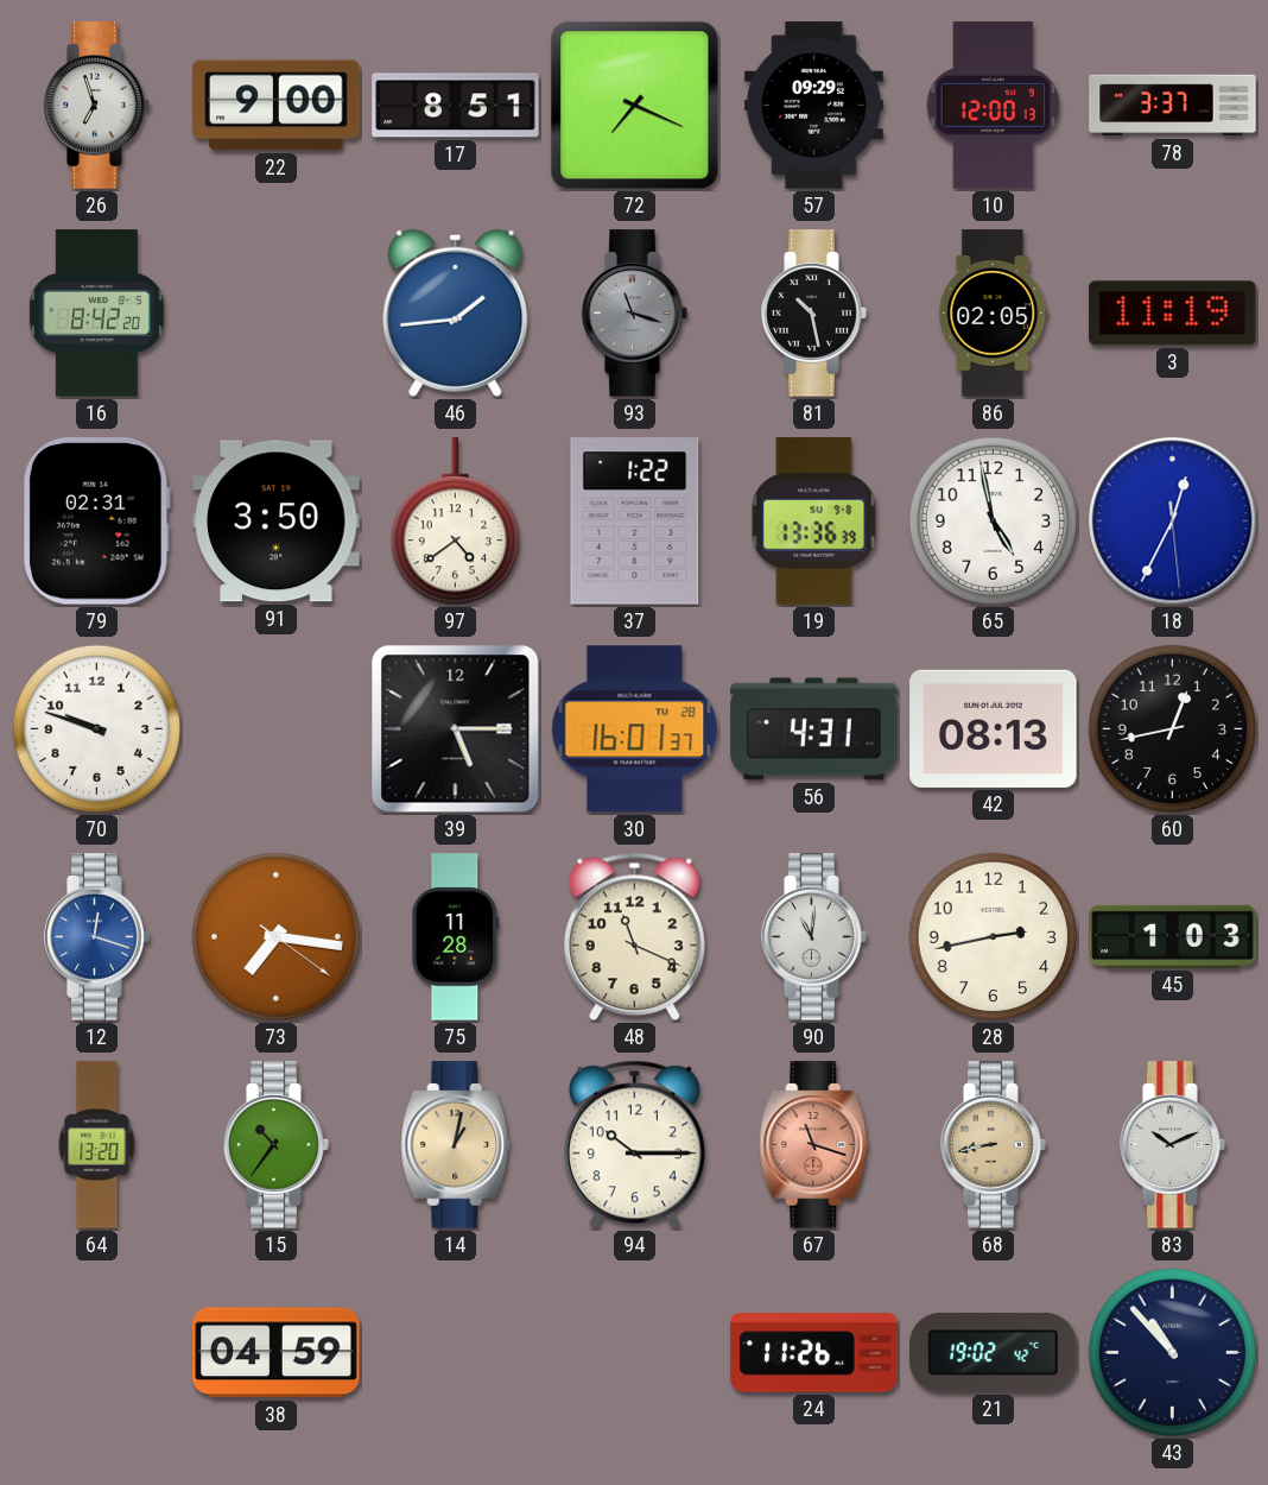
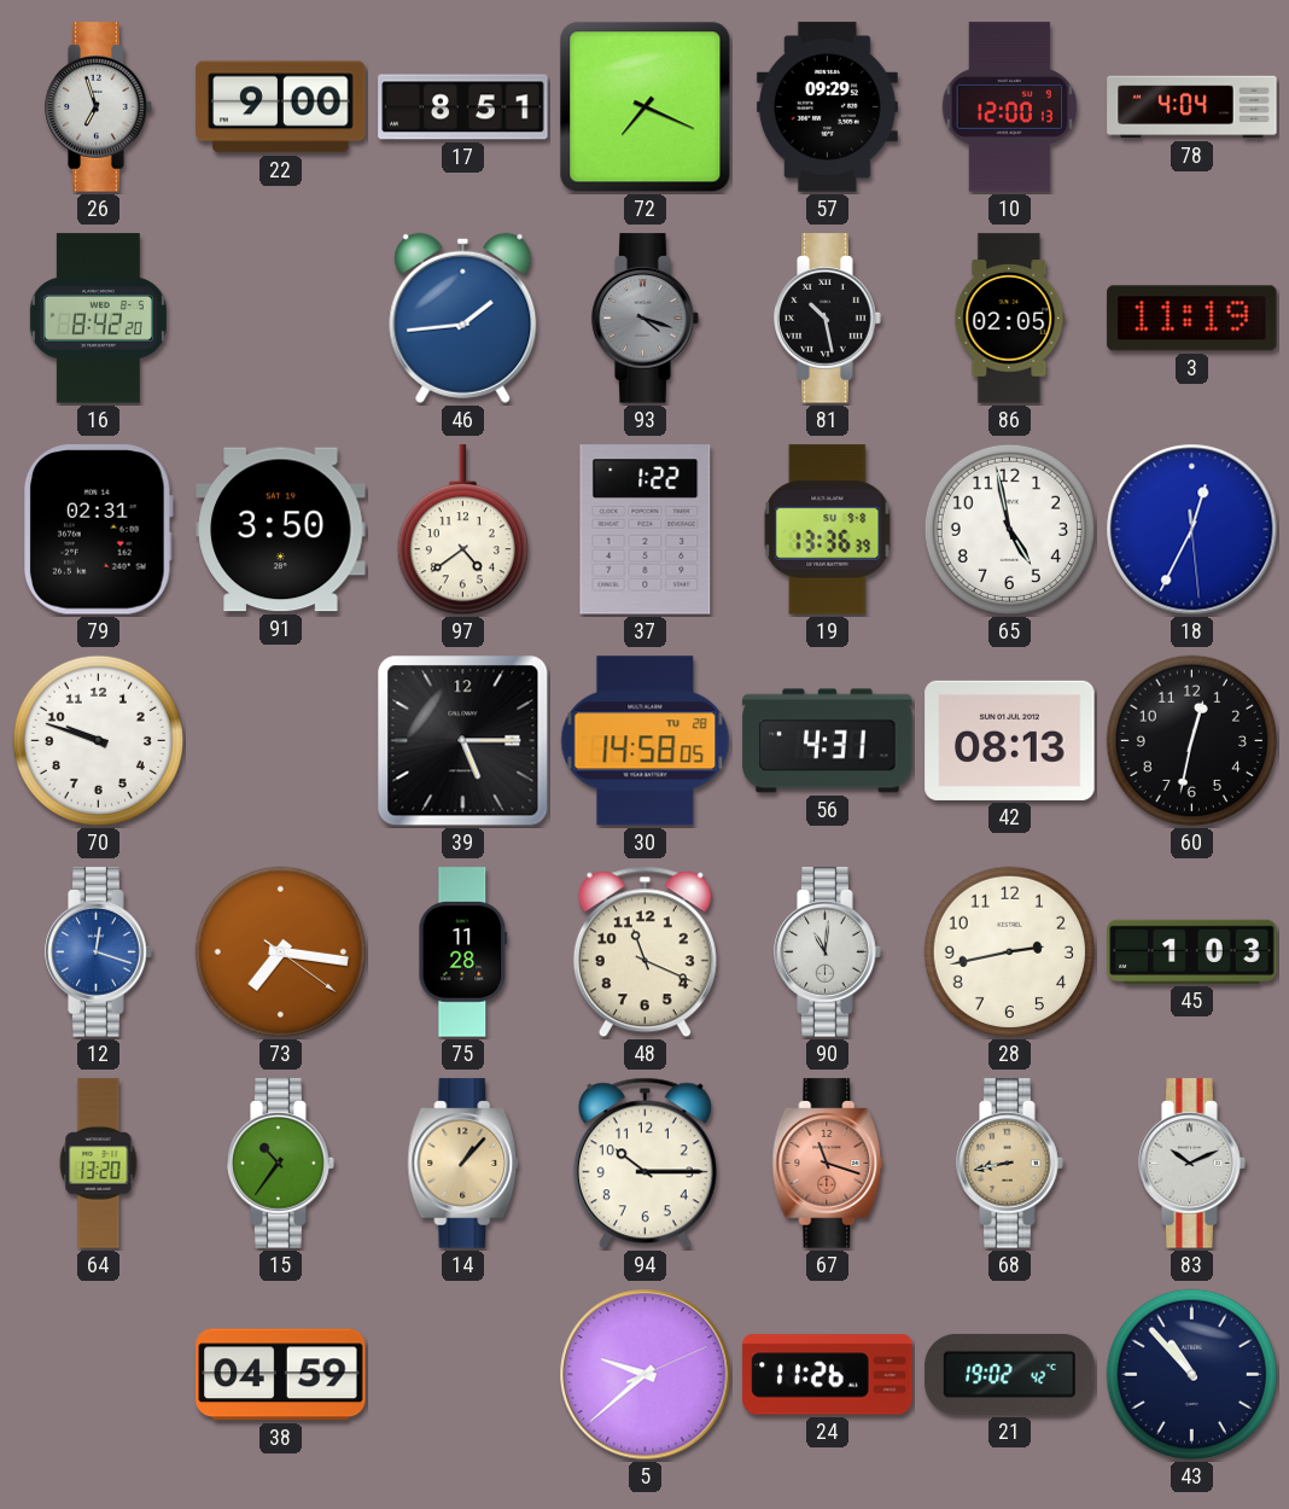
78: 3:37 -> 4:04
93: 11:18 -> 4:18
30: 16:01 -> 14:58
60: 12:43 -> 12:32
14: 1:02 -> 1:07
5: none -> 9:38
